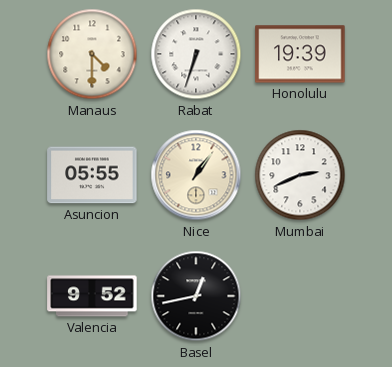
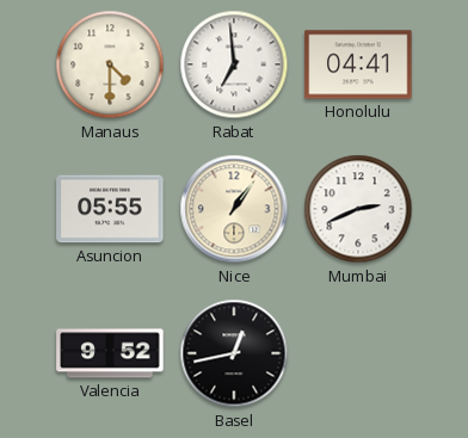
Rabat: 6:33 -> 6:59
Honolulu: 19:39 -> 04:41
